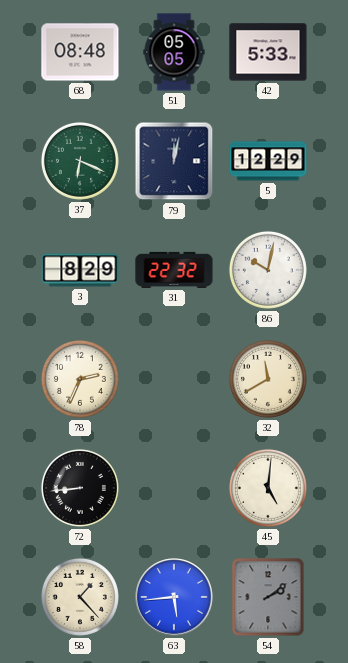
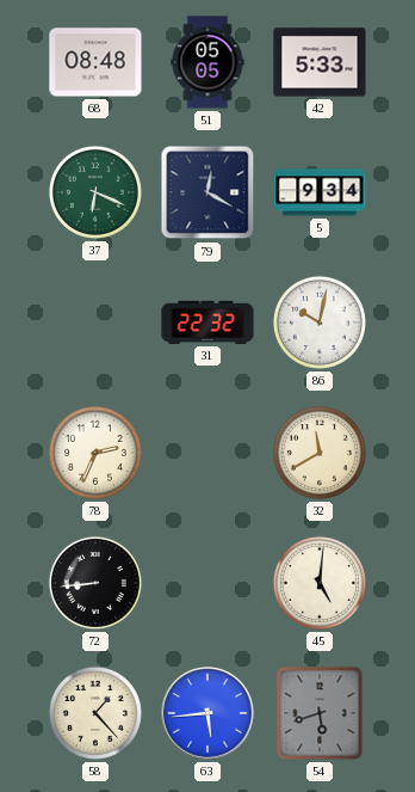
79: 12:02 -> 12:20
5: 12:29 -> 9:34
3: 8:29 -> none
54: 2:09 -> 5:42
